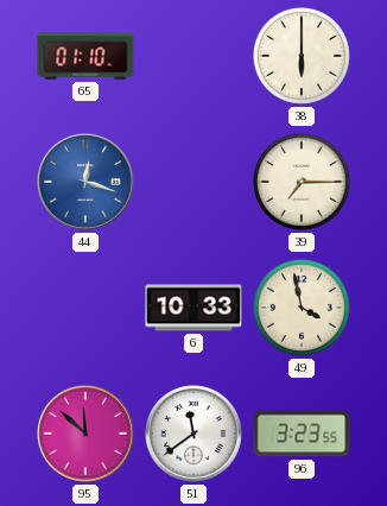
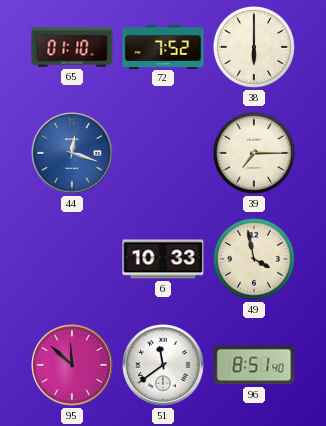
72: none -> 7:52
96: 3:23 -> 8:51
